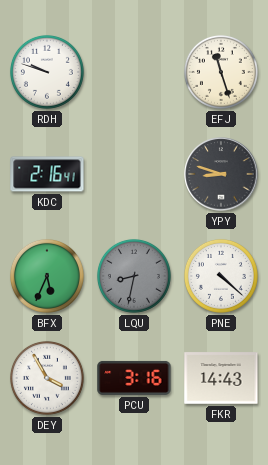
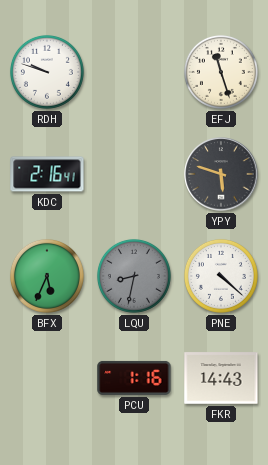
YPY: 8:48 -> 5:48
DEY: 3:55 -> none
PCU: 3:16 -> 1:16
